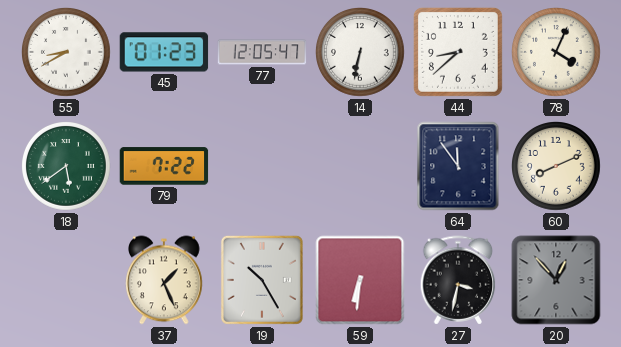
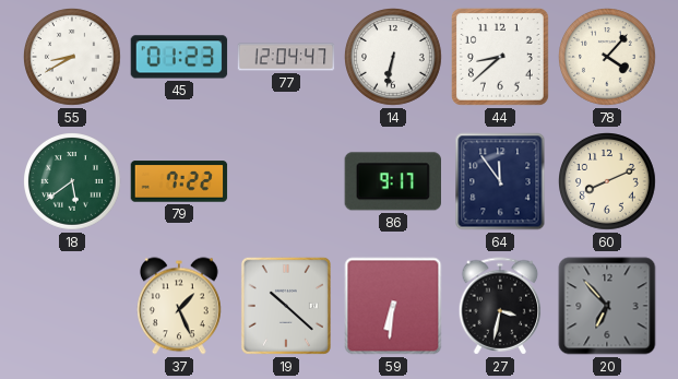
77: 12:05 -> 12:04
78: 4:04 -> 4:07
86: none -> 9:17
19: 10:25 -> 10:22
20: 12:53 -> 6:53
